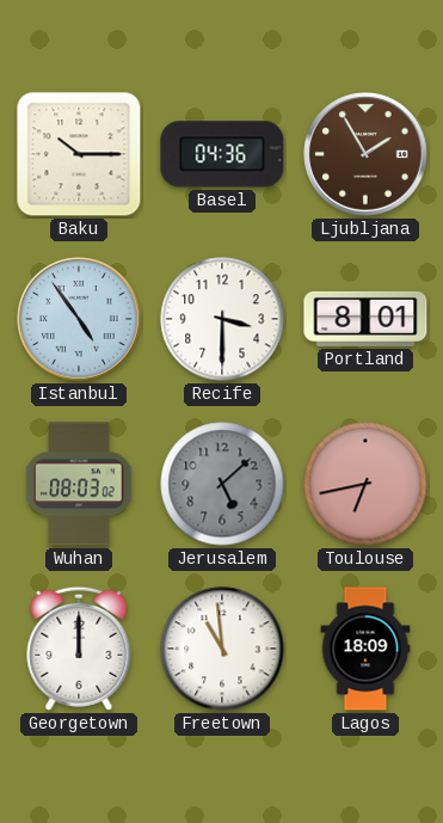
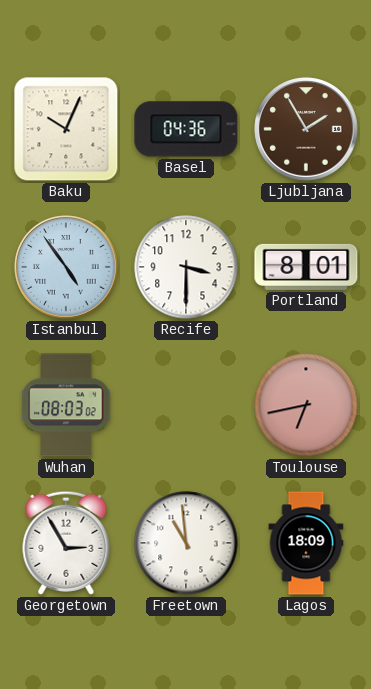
Baku: 10:15 -> 10:04
Jerusalem: 5:08 -> none
Georgetown: 12:00 -> 2:55
